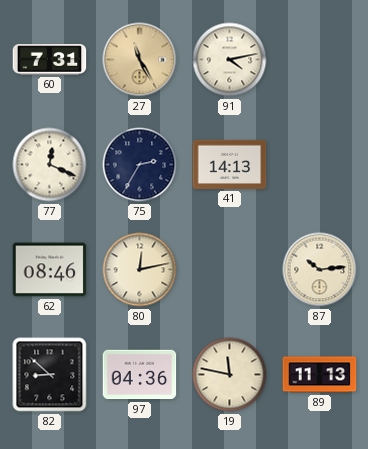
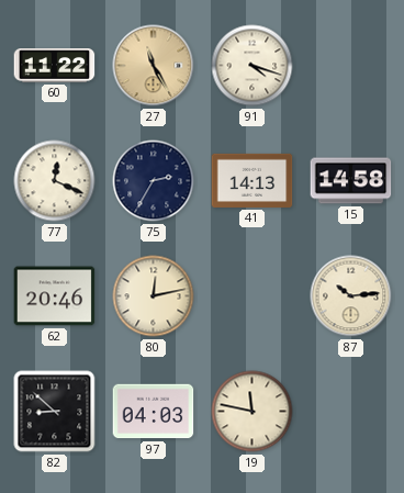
60: 7:31 -> 11:22
91: 4:13 -> 4:18
15: none -> 14:58
62: 08:46 -> 20:46
97: 04:36 -> 04:03
89: 11:13 -> none
